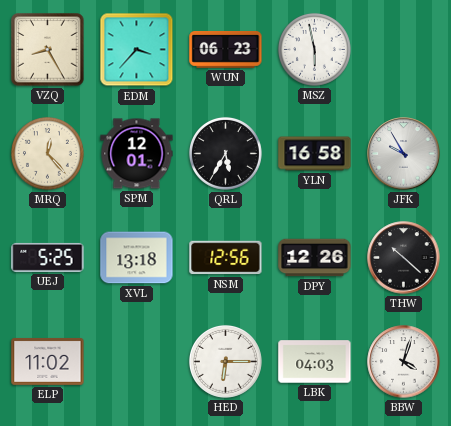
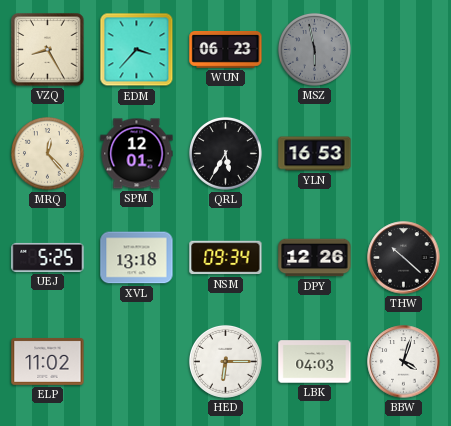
MSZ dial: white -> grey
YLN: 16:58 -> 16:53
JFK: 9:55 -> none
NSM: 12:56 -> 09:34
